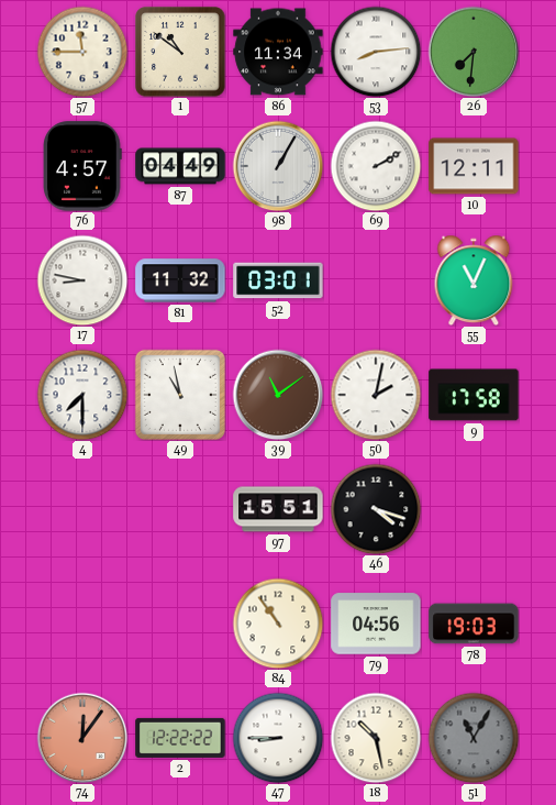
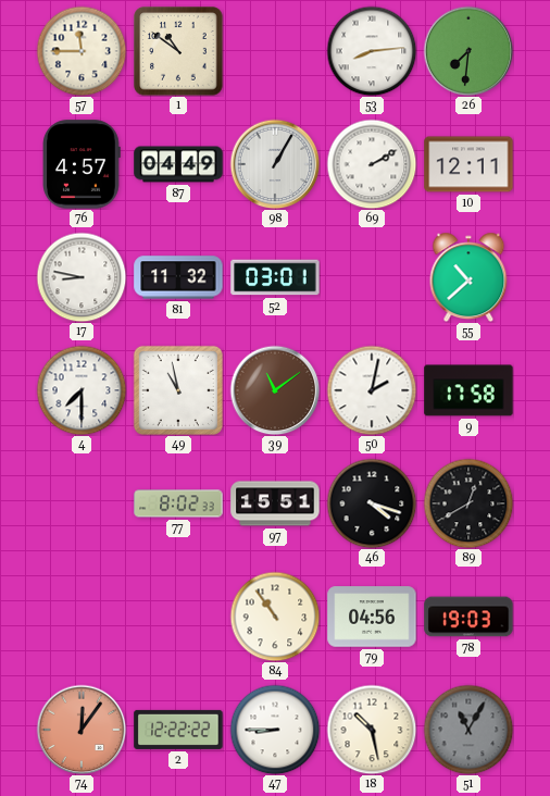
86: 11:34 -> none
55: 11:04 -> 10:38
77: none -> 8:02
89: none -> 12:40
